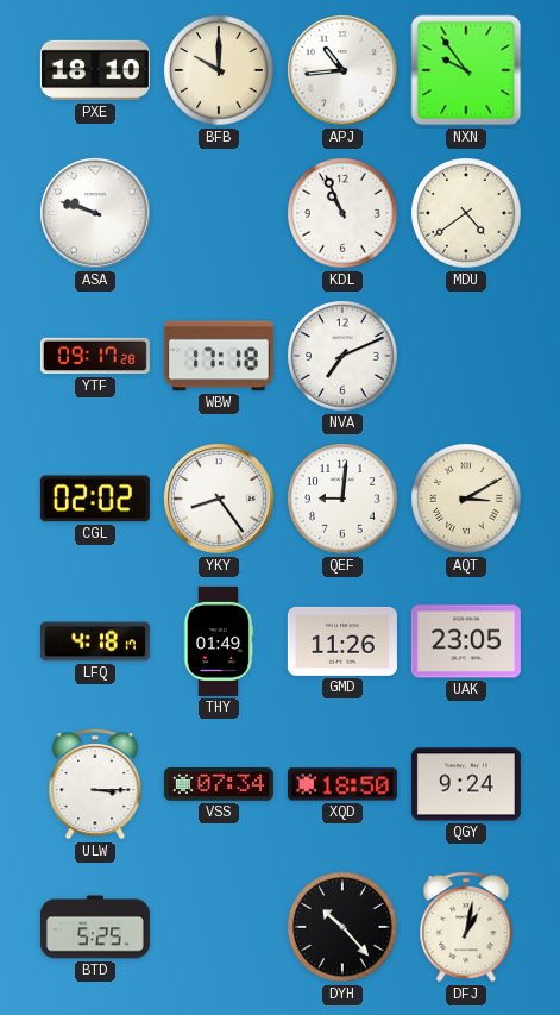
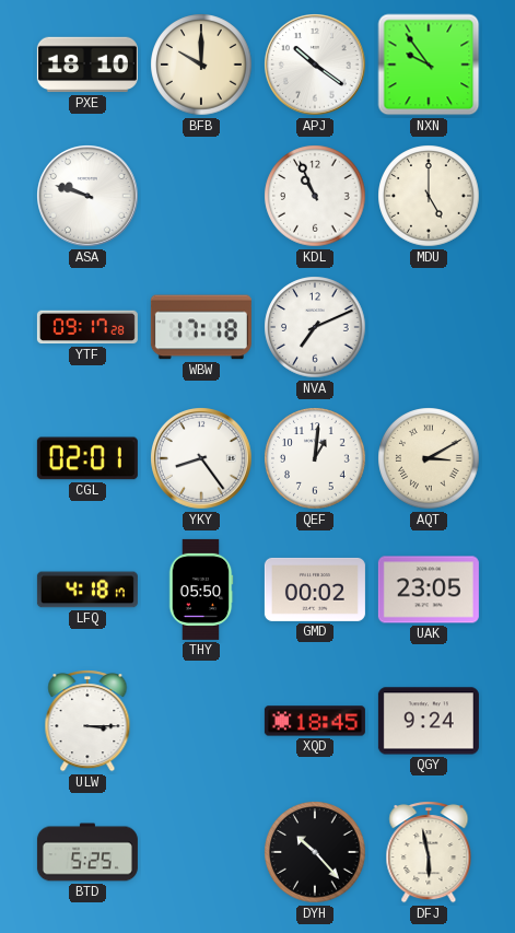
APJ: 10:44 -> 10:21
MDU: 4:39 -> 5:00
CGL: 02:02 -> 02:01
QEF: 9:01 -> 1:01
THY: 01:49 -> 05:50
GMD: 11:26 -> 00:02
VSS: 07:34 -> none
XQD: 18:50 -> 18:45
DFJ: 1:02 -> 5:58
